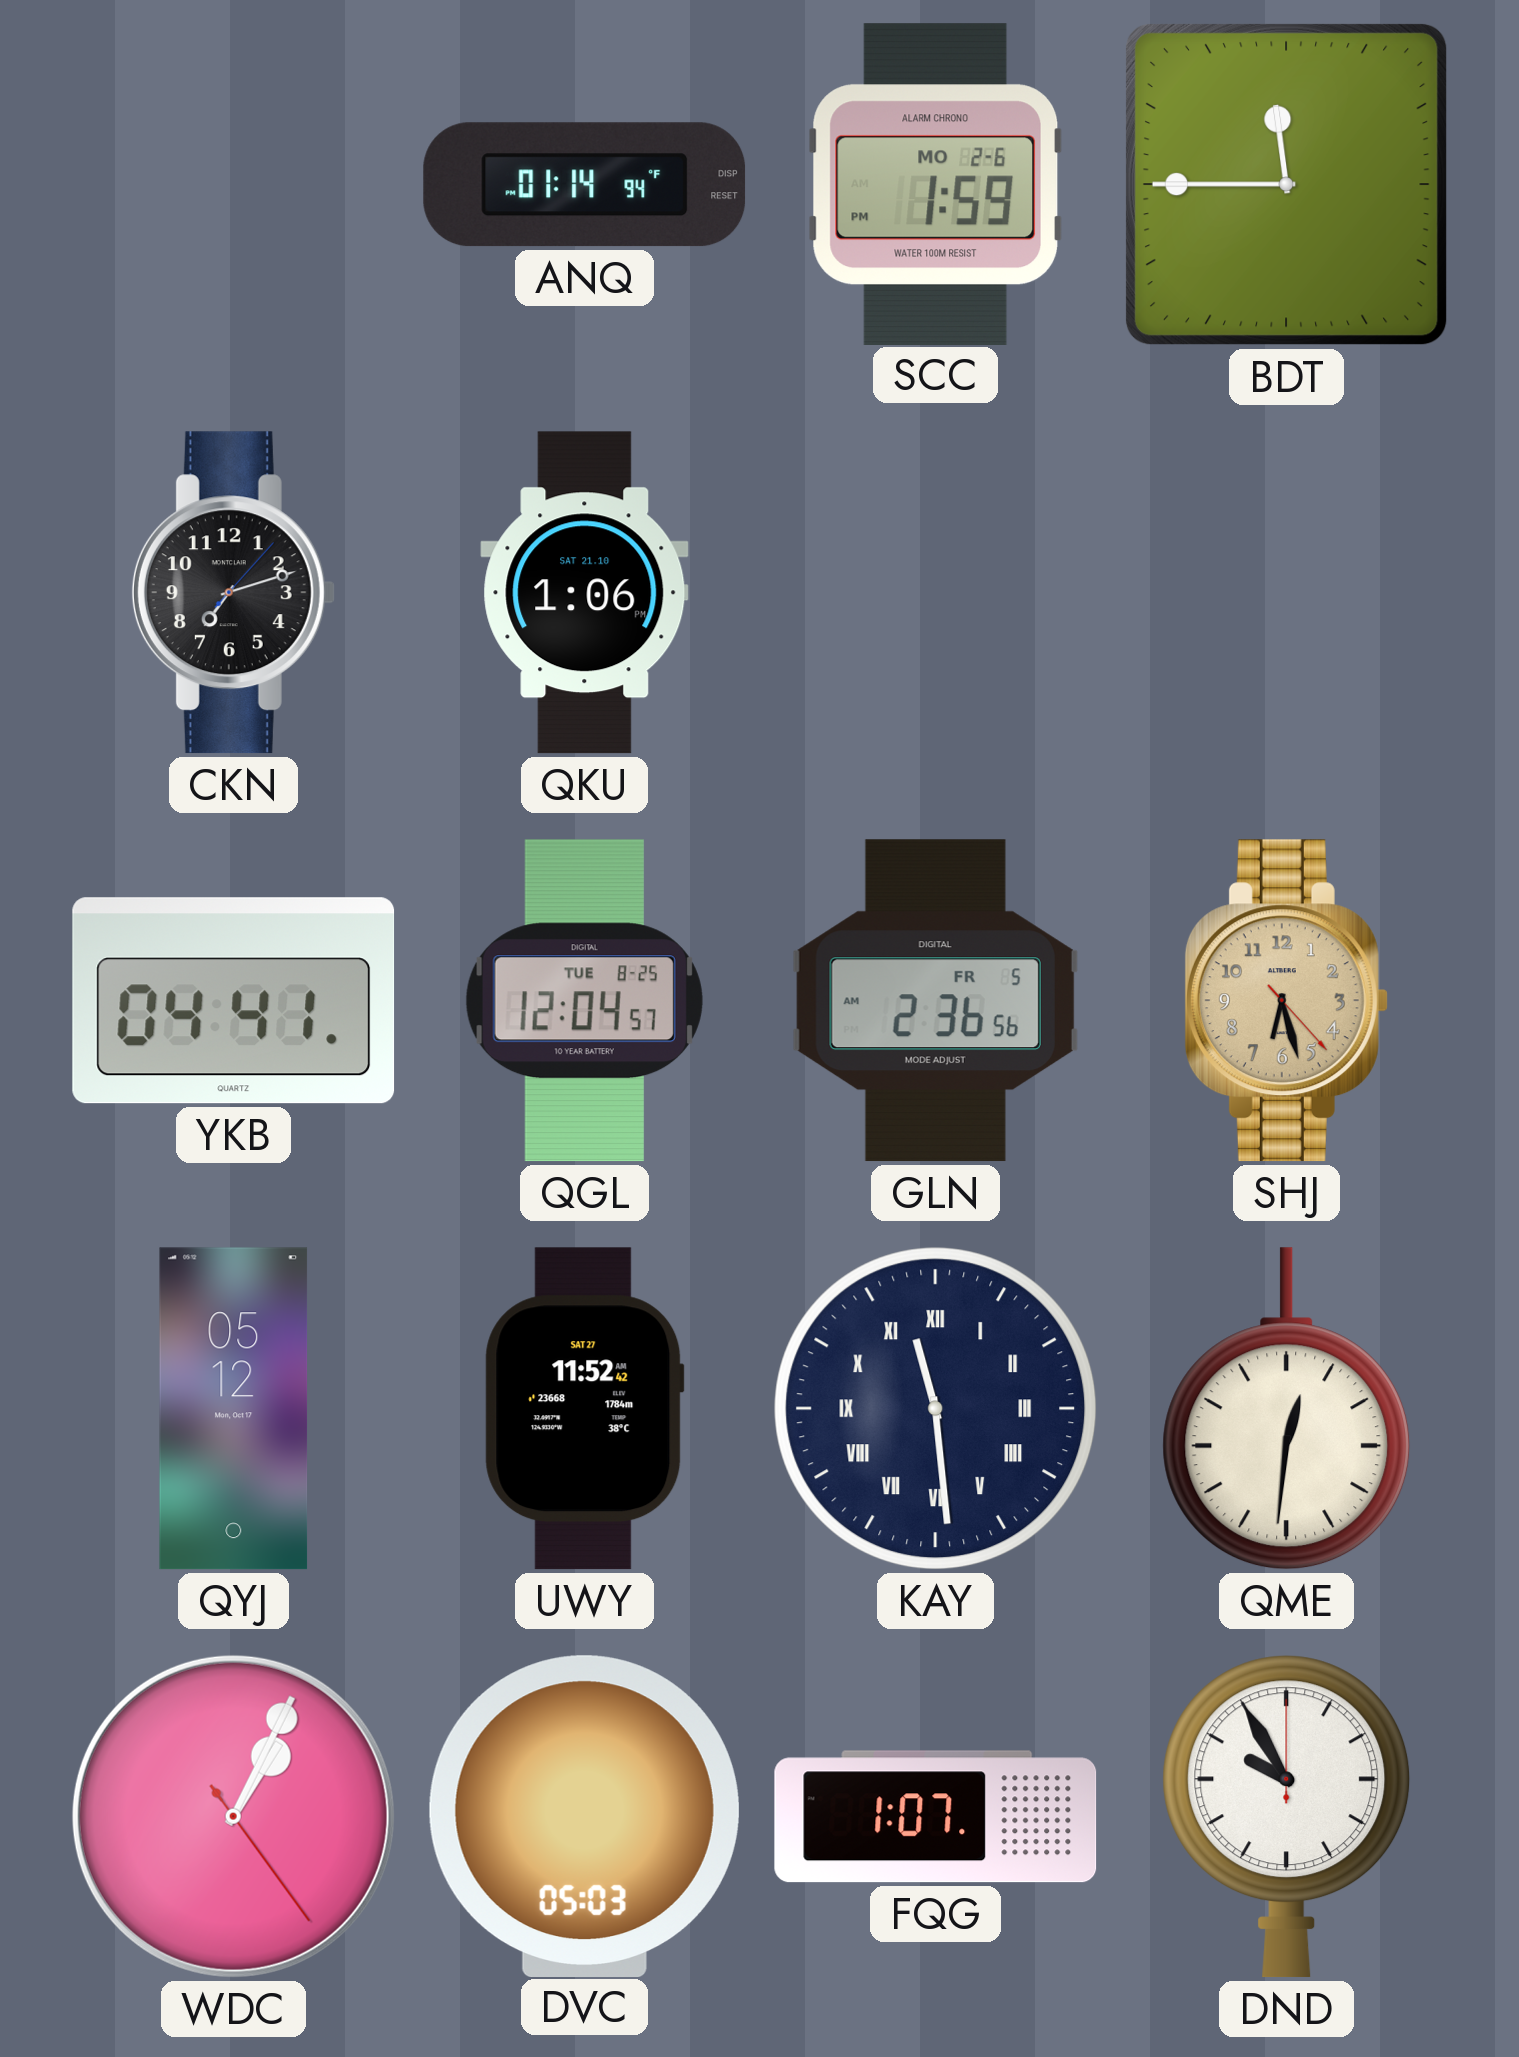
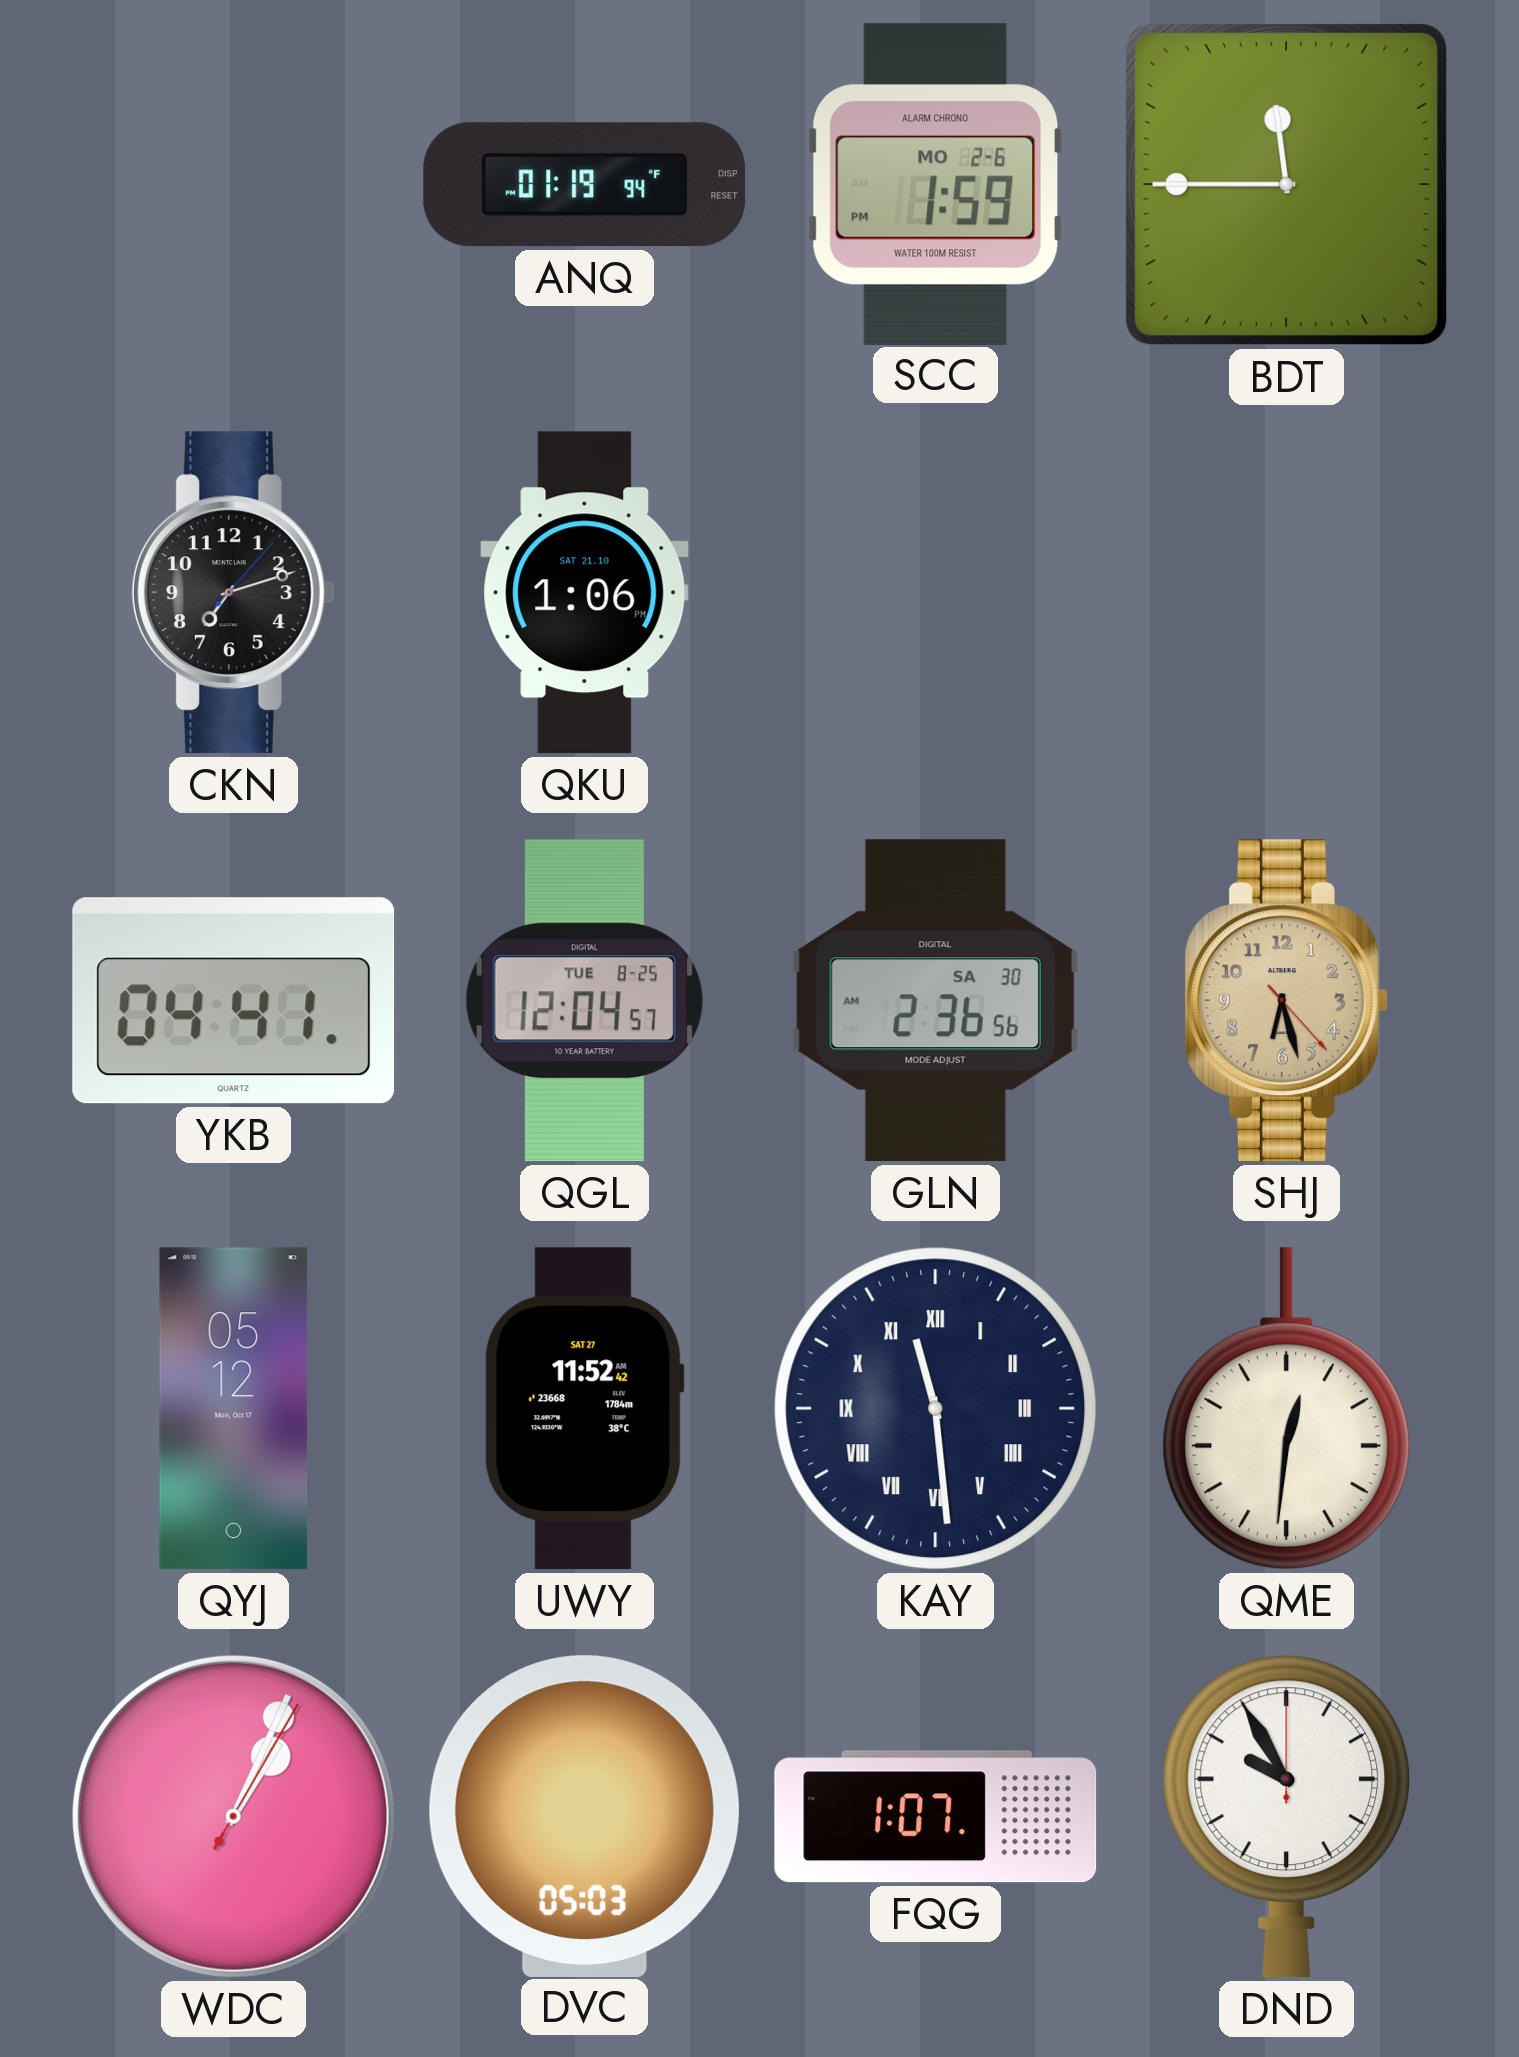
ANQ: 01:14 -> 01:19
GLN date: FR 5 -> SA 30
WDC: 1:04:24 -> 1:04:05
